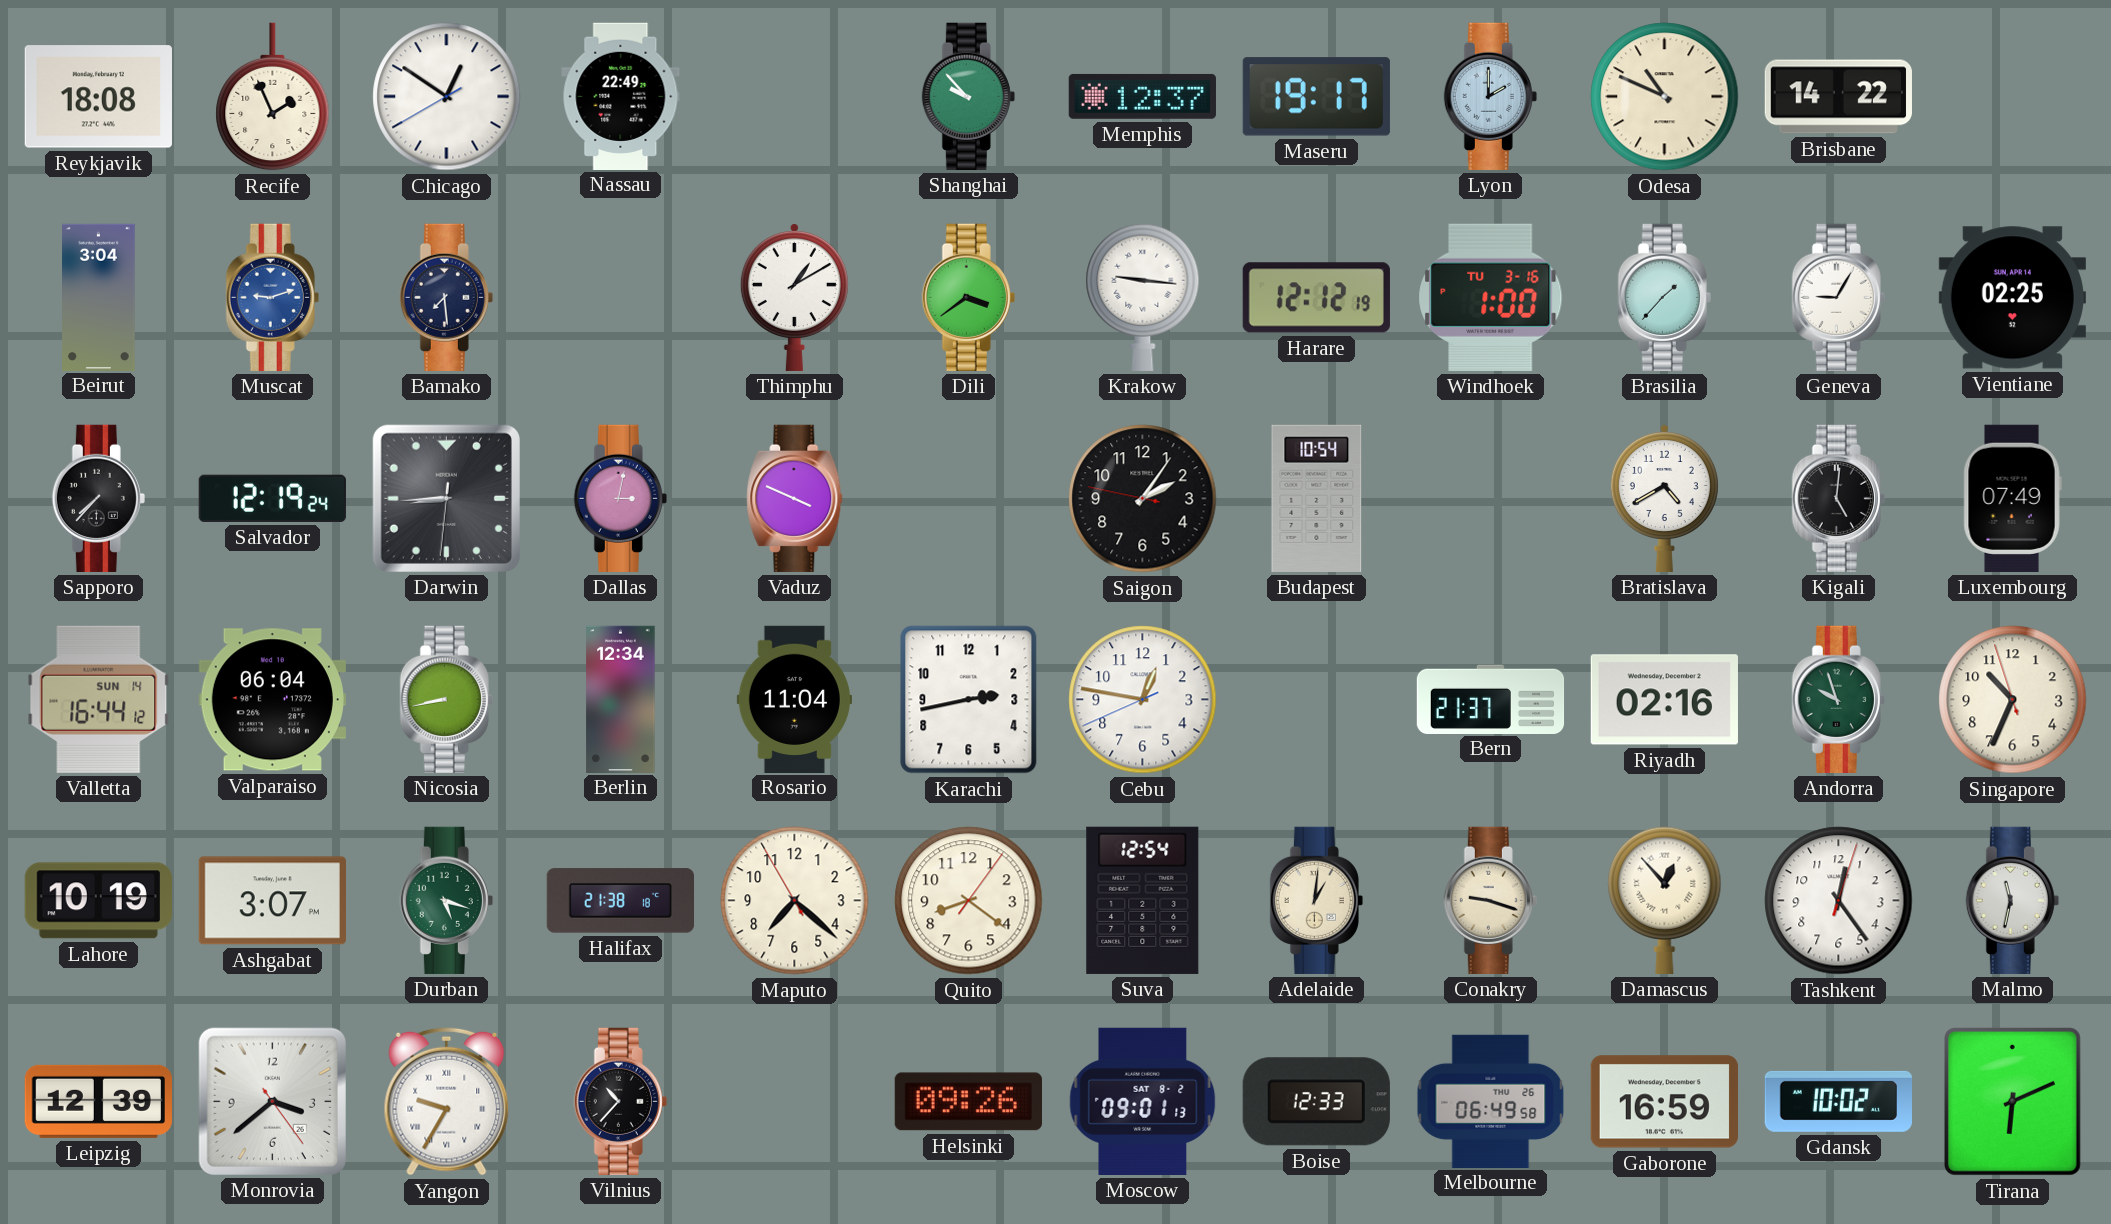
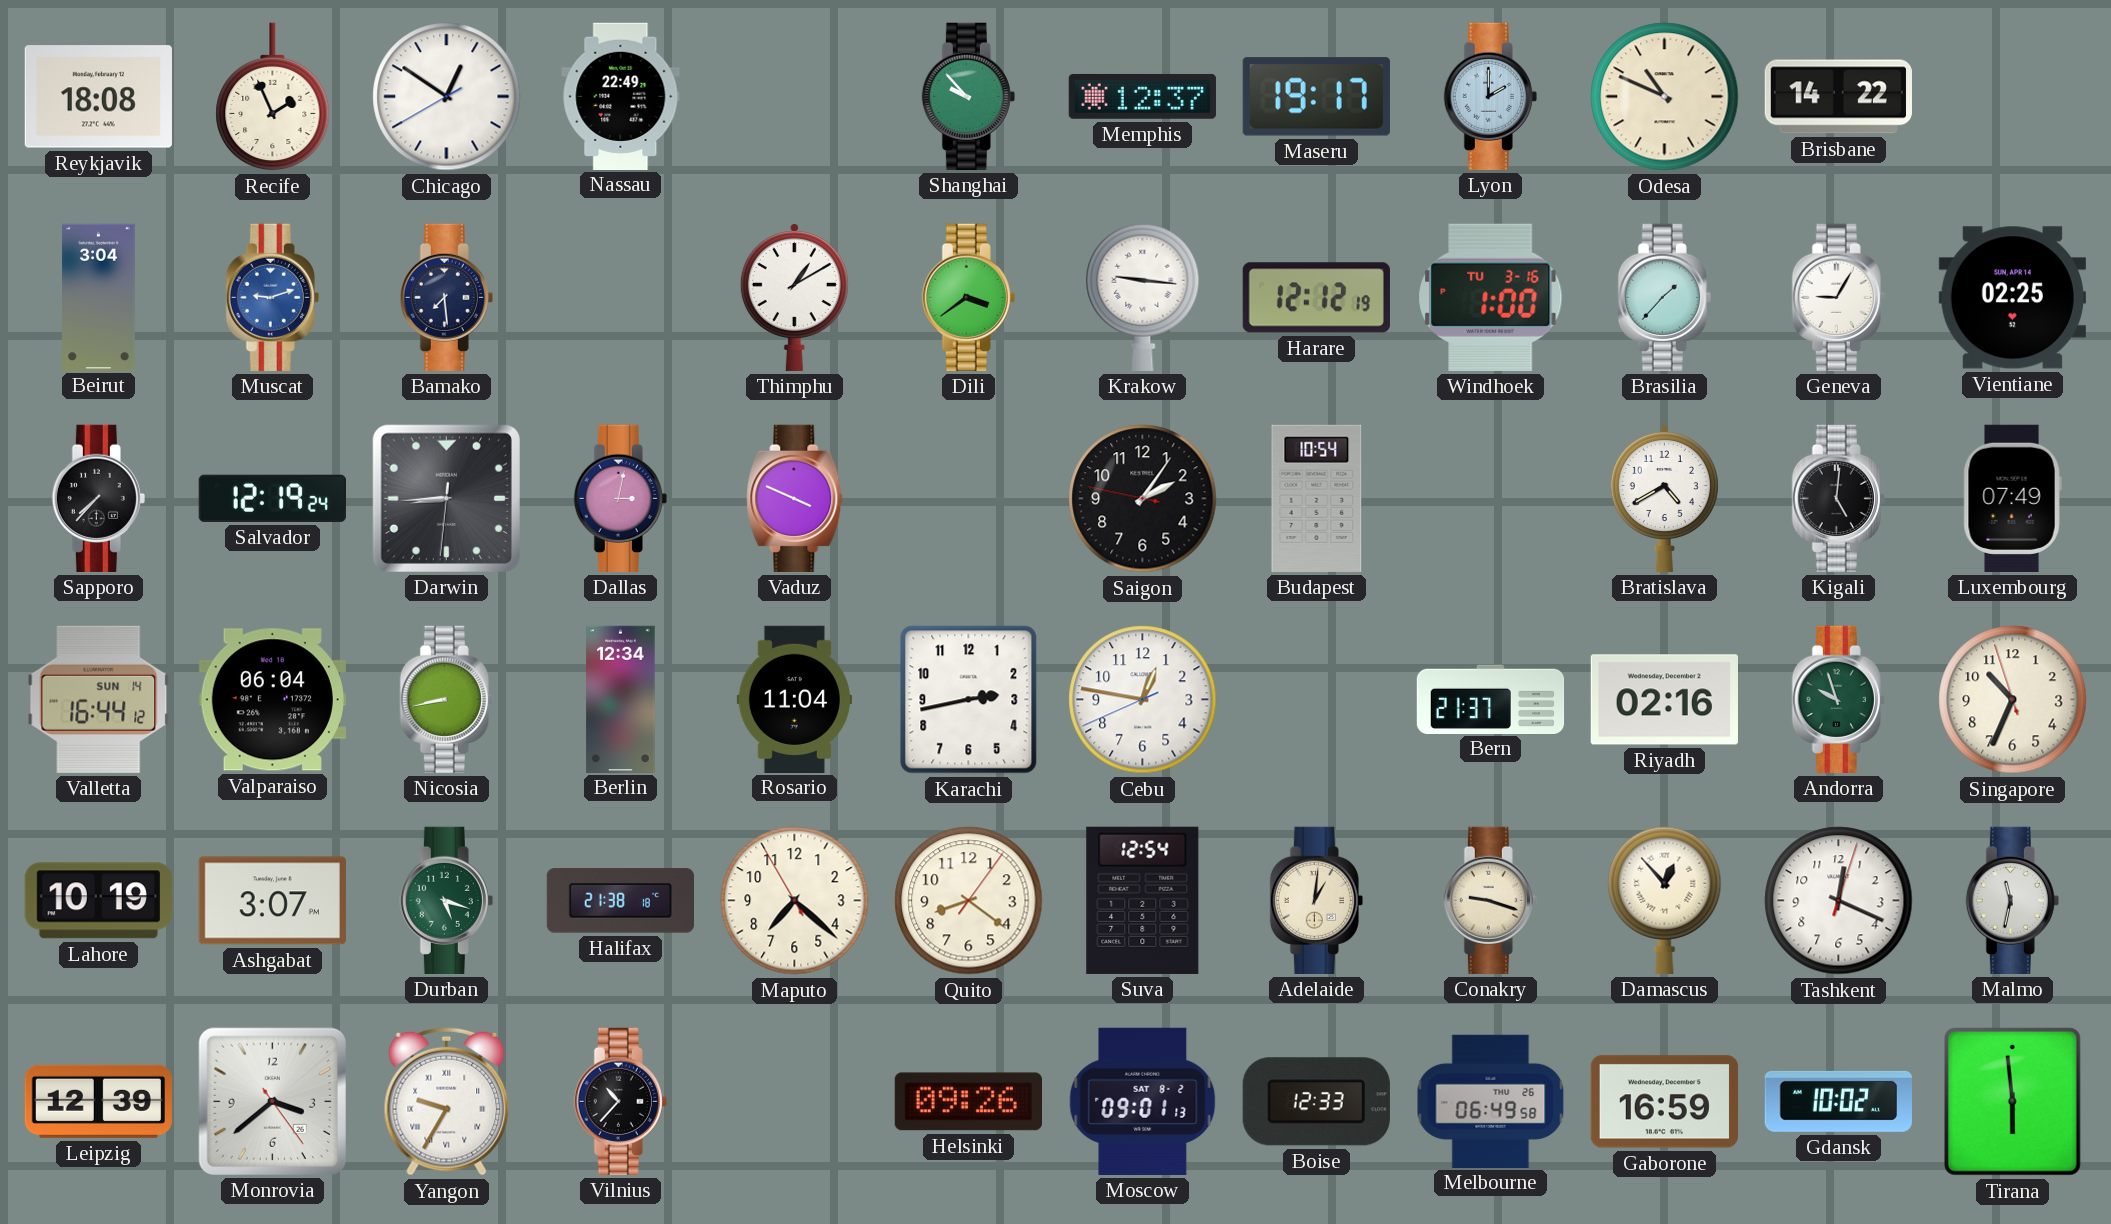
Tashkent: 12:24 -> 12:19
Tirana: 6:11 -> 5:59
